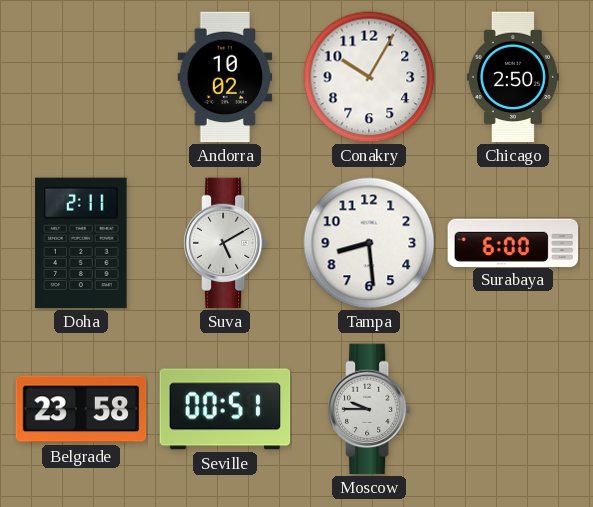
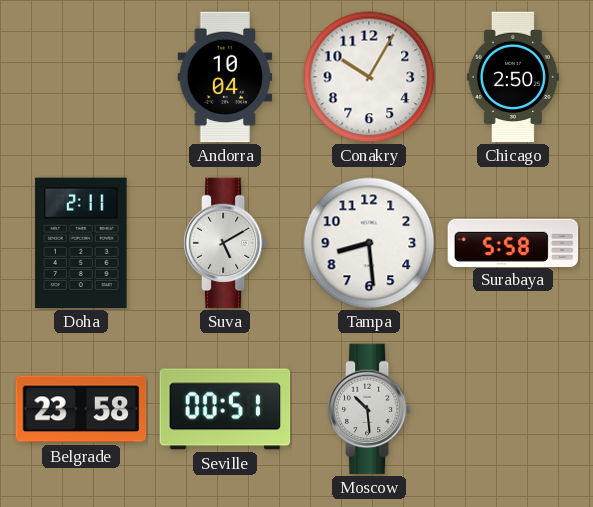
Andorra: 10:02 -> 10:04
Surabaya: 6:00 -> 5:58
Moscow: 9:45 -> 10:29
